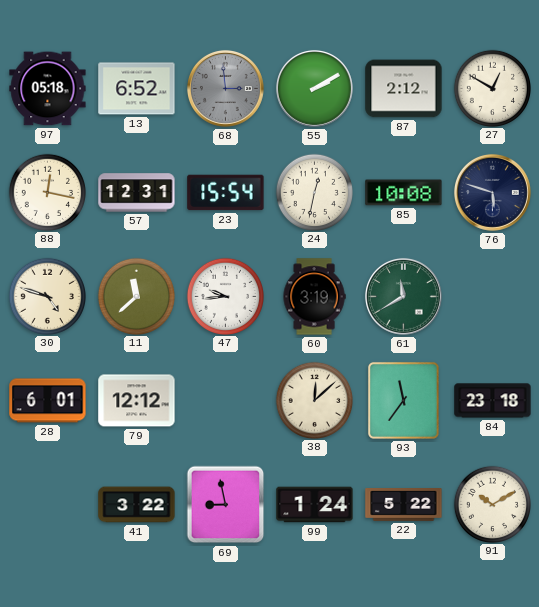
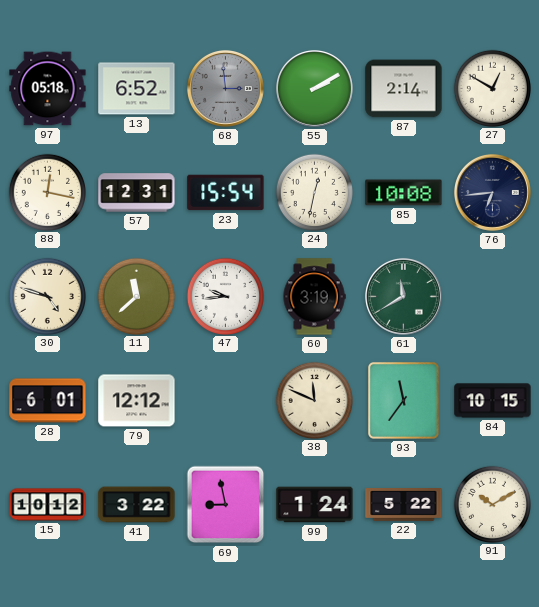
87: 2:12 -> 2:14
76: 5:48 -> 6:44
38: 12:08 -> 11:49
84: 23:18 -> 10:15
15: none -> 10:12
